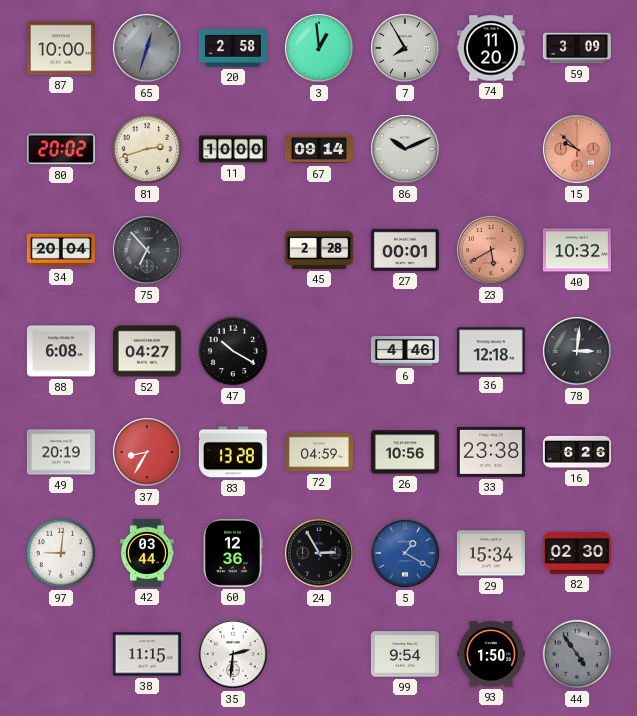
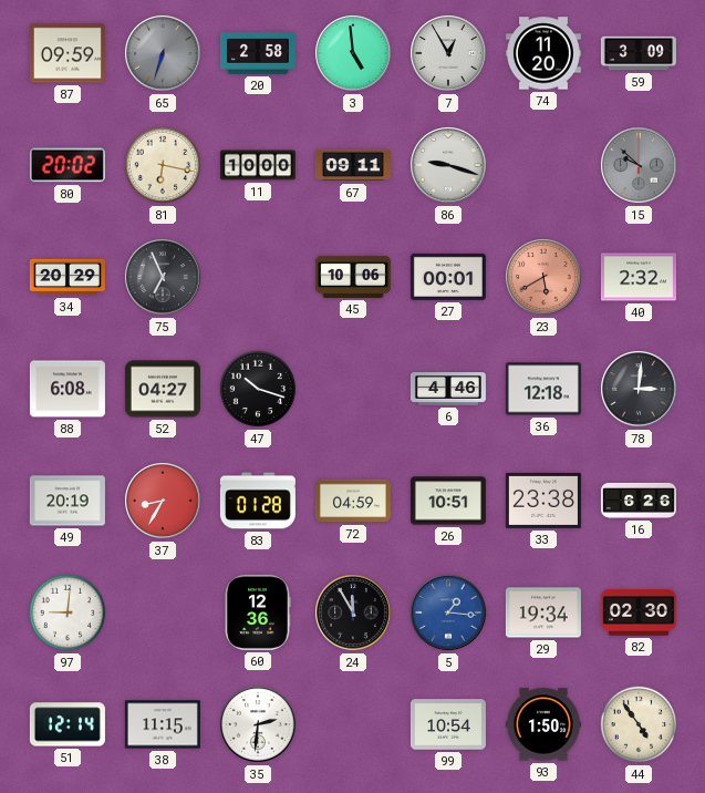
87: 10:00 -> 09:59
65: 12:33 -> 6:33
3: 12:59 -> 4:59
7: 7:55 -> 12:55
81: 2:42 -> 6:17
67: 09:14 -> 09:11
86: 10:11 -> 9:18
15 dial: salmon -> grey
34: 20:04 -> 20:29
75: 6:53 -> 6:56
45: 2:28 -> 10:06
40: 10:32 -> 2:32
47: 10:20 -> 10:18
83: 13:28 -> 01:28
26: 10:56 -> 10:51
42: 03:44 -> none
24: 2:55 -> 11:55
5: 1:20 -> 1:16
29: 15:34 -> 19:34
51: none -> 12:14
99: 9:54 -> 10:54
44 dial: grey -> cream
